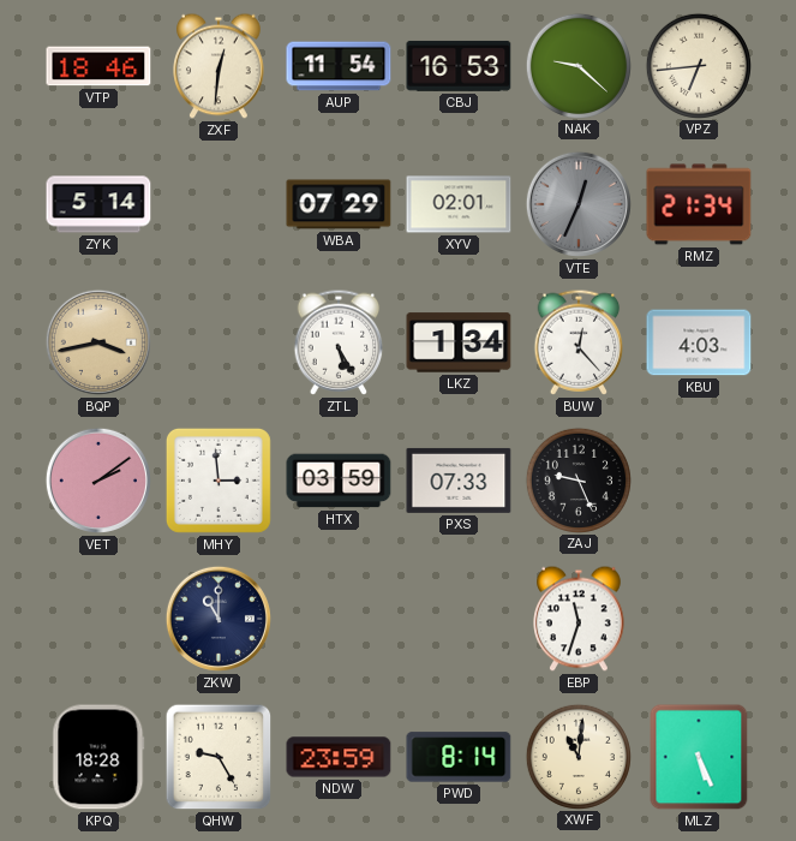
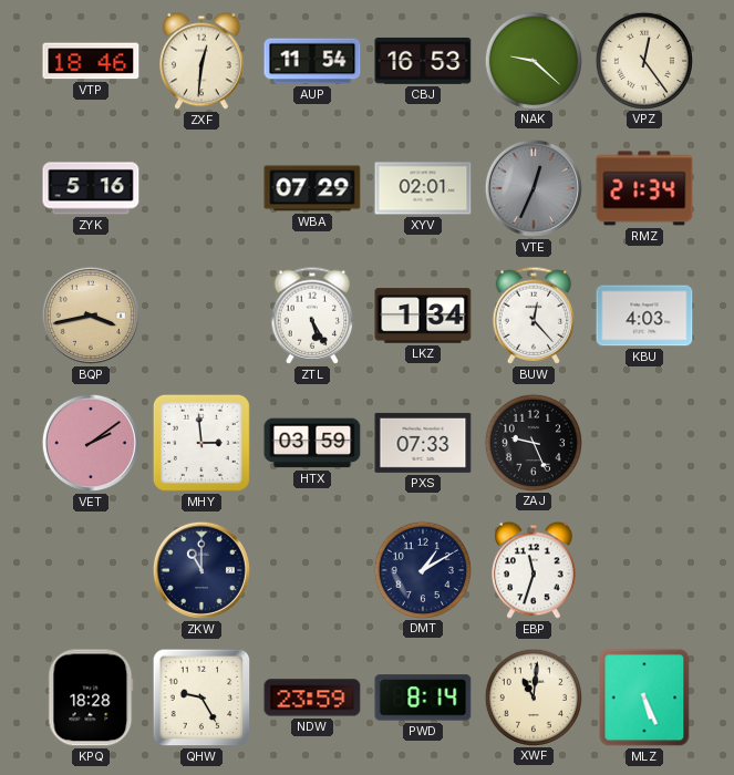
VPZ: 6:44 -> 12:24
ZYK: 5:14 -> 5:16
DMT: none -> 1:10
